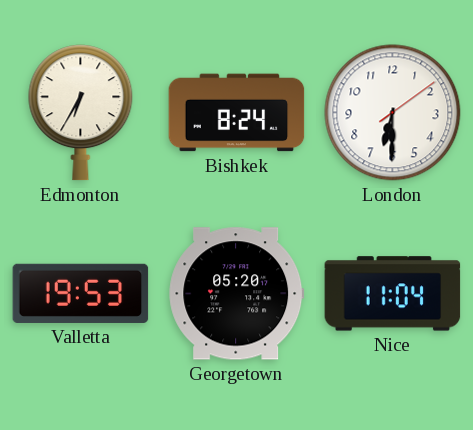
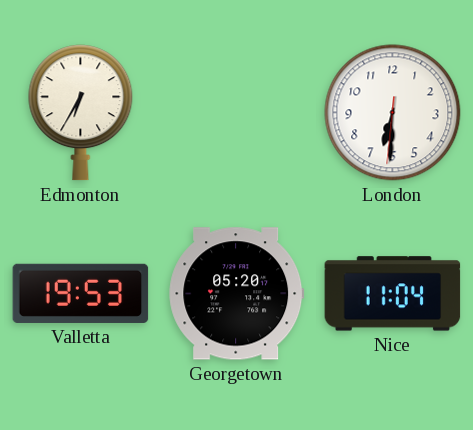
Bishkek: 8:24 -> none
London: 6:30:09 -> 6:30:31
